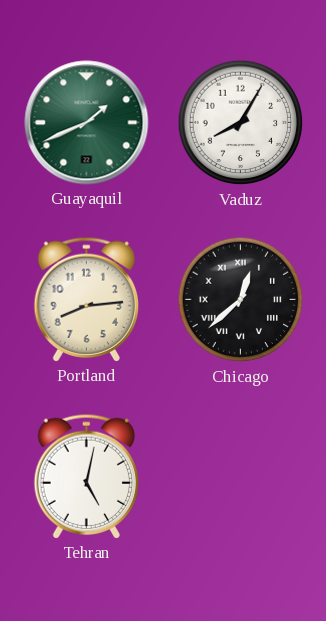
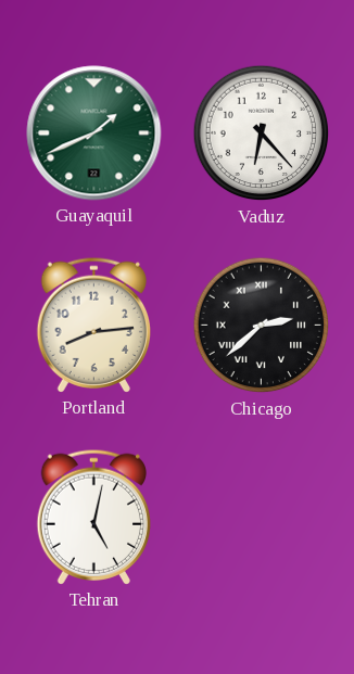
Vaduz: 8:05 -> 6:23
Chicago: 12:38 -> 2:38
